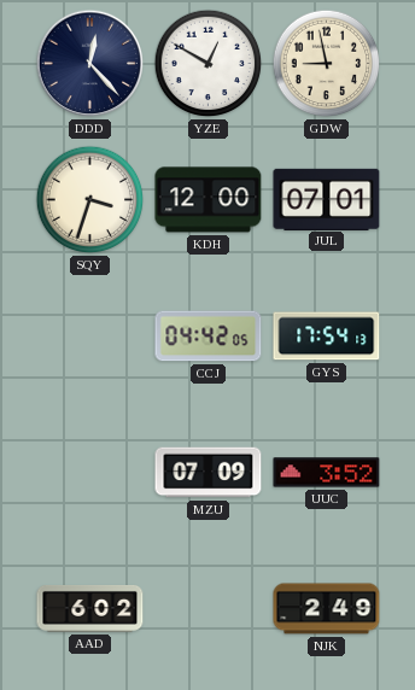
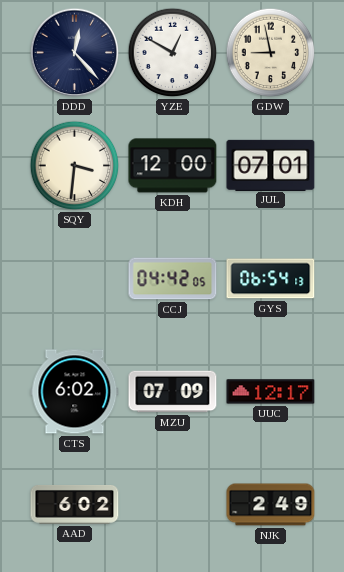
SQY: 3:33 -> 3:31
GYS: 17:54 -> 06:54
CTS: none -> 6:02
UUC: 3:52 -> 12:17
